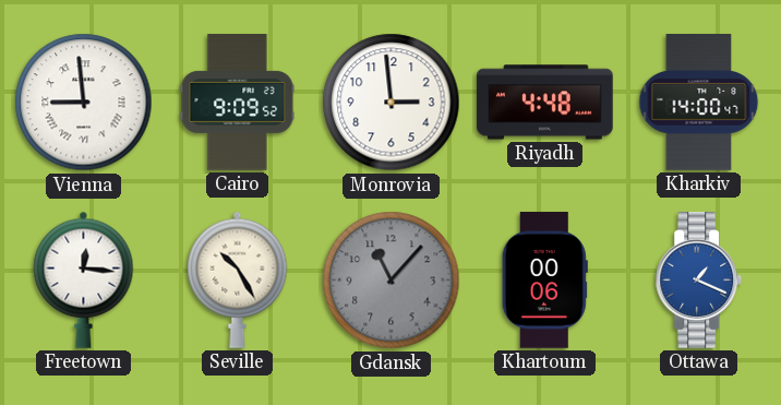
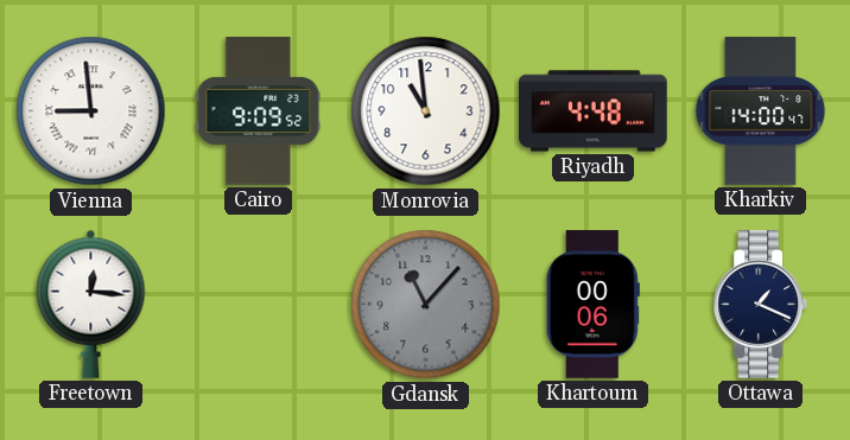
Monrovia: 2:59 -> 10:59
Seville: 10:25 -> none
Ottawa dial: blue -> navy
